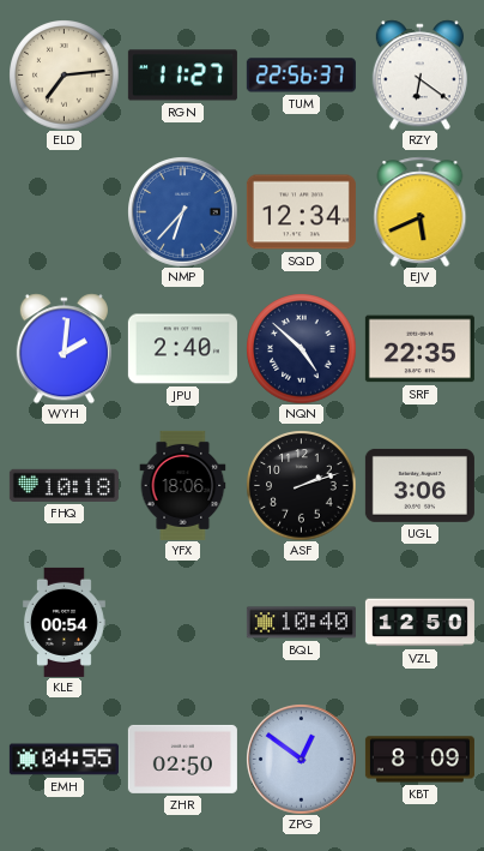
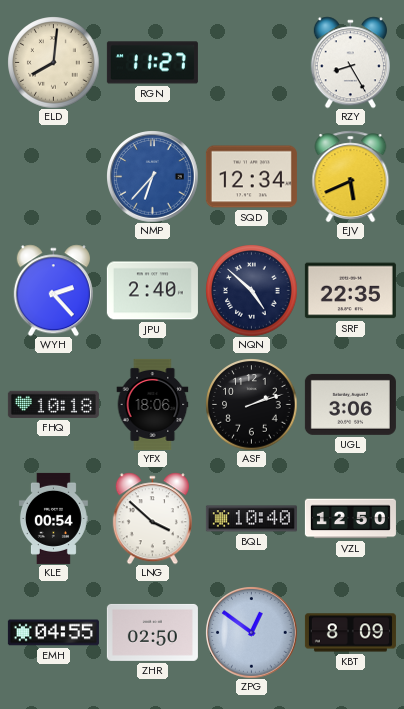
ELD: 7:14 -> 8:01
TUM: 22:56 -> none
RZY: 6:21 -> 8:25
WYH: 2:01 -> 2:23
LNG: none -> 3:52
